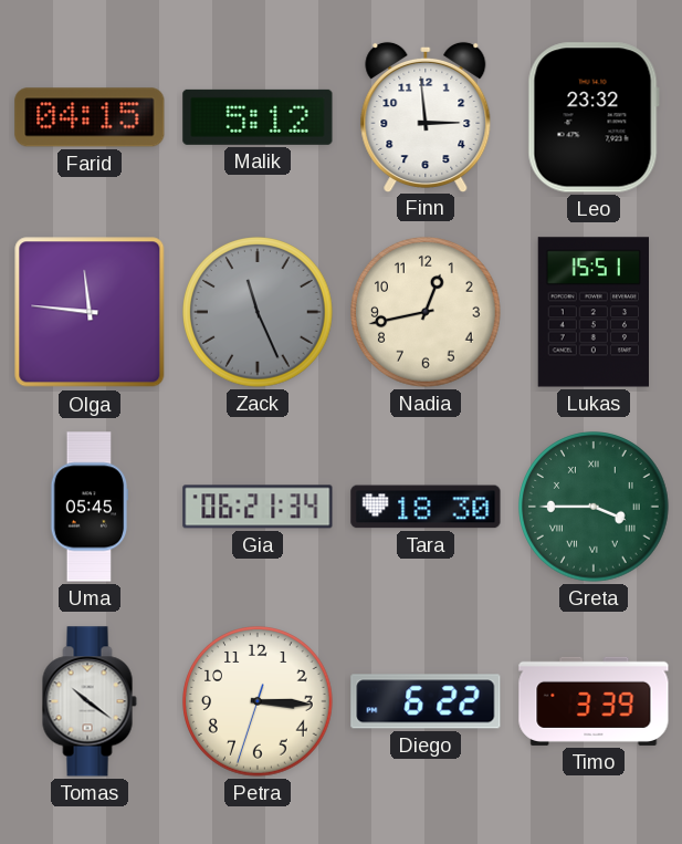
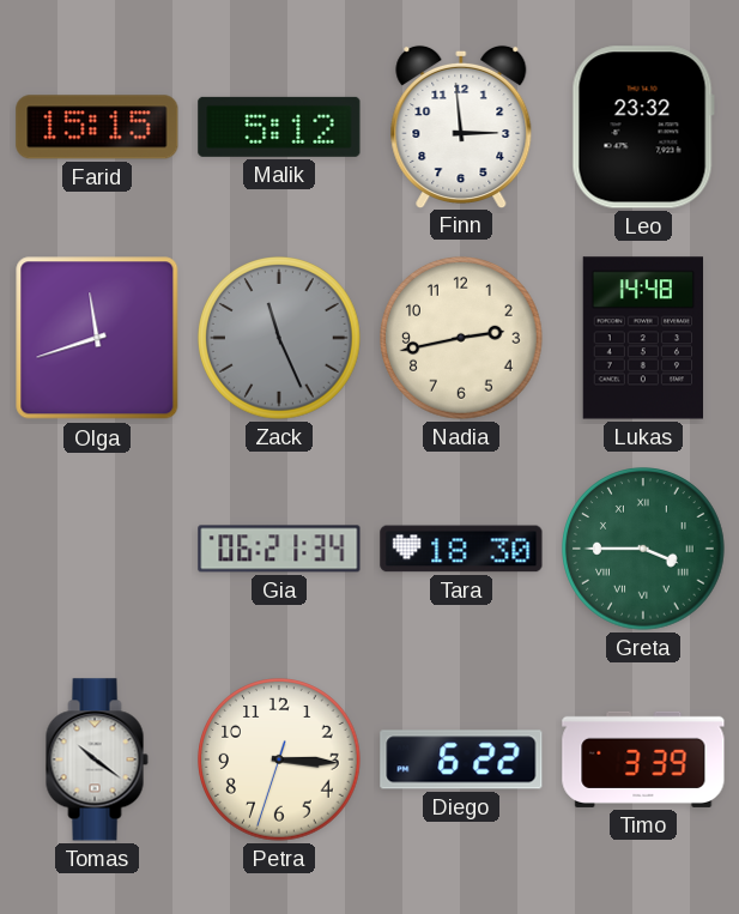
Farid: 04:15 -> 15:15
Olga: 11:46 -> 11:42
Nadia: 12:43 -> 2:43
Lukas: 15:51 -> 14:48
Uma: 05:45 -> none
